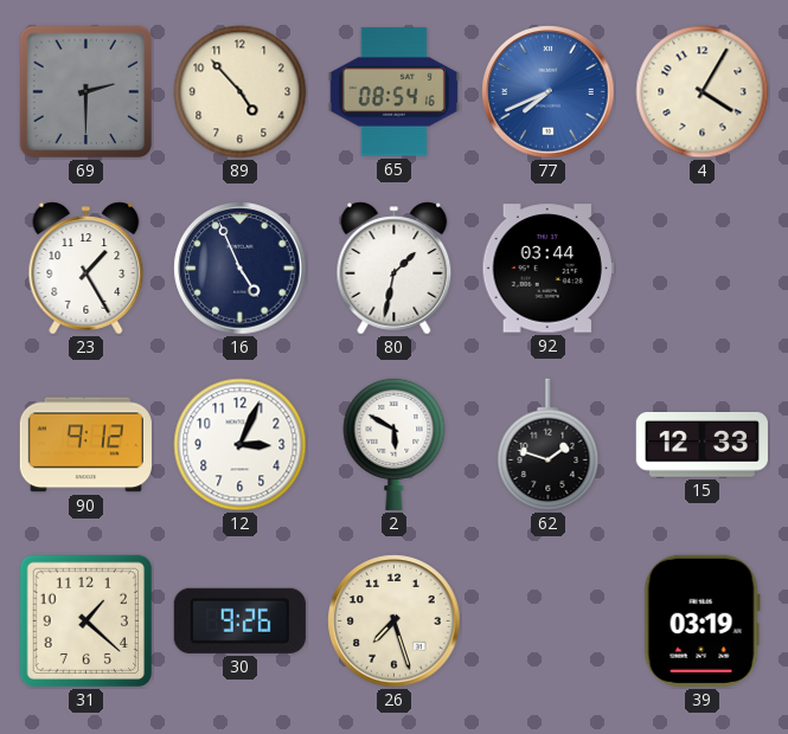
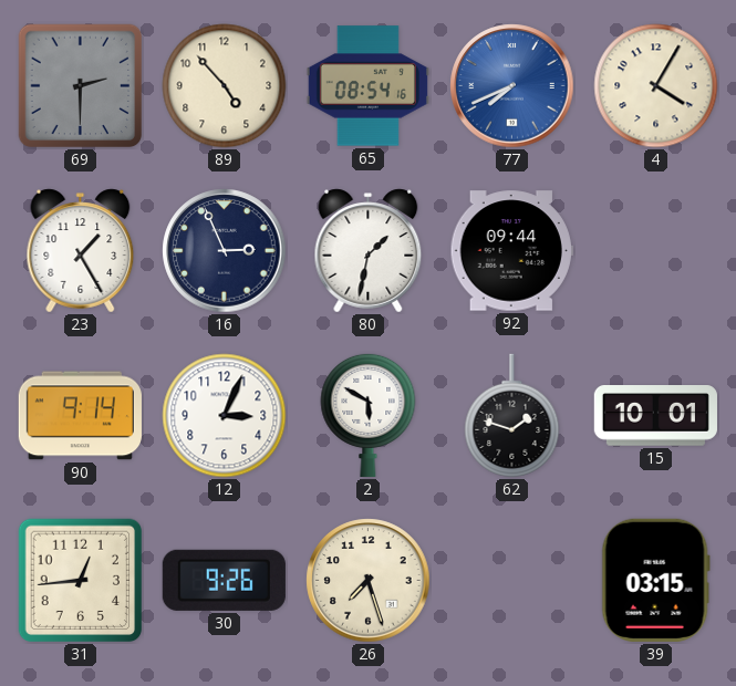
16: 4:56 -> 2:56
92: 03:44 -> 09:44
90: 9:12 -> 9:14
15: 12:33 -> 10:01
31: 1:22 -> 12:44
39: 03:19 -> 03:15
